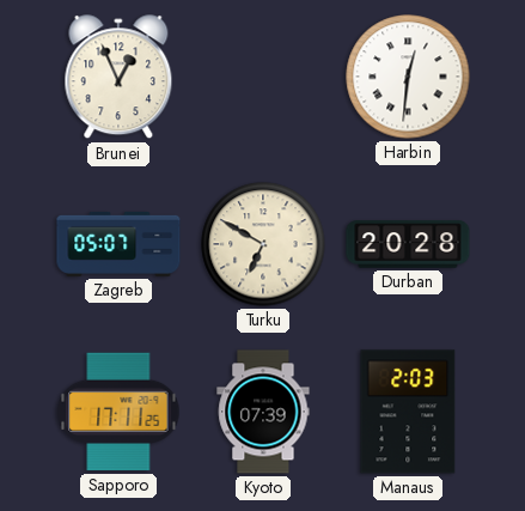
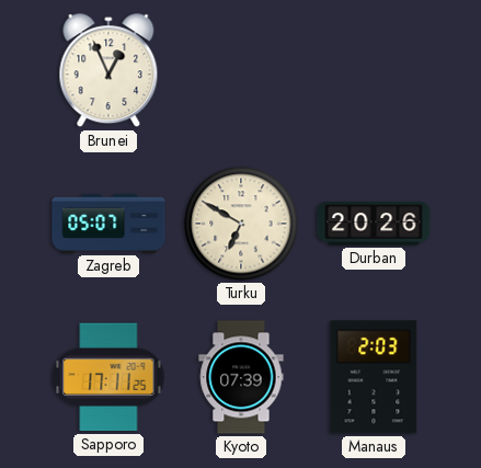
Harbin: 12:31 -> none
Durban: 20:28 -> 20:26
